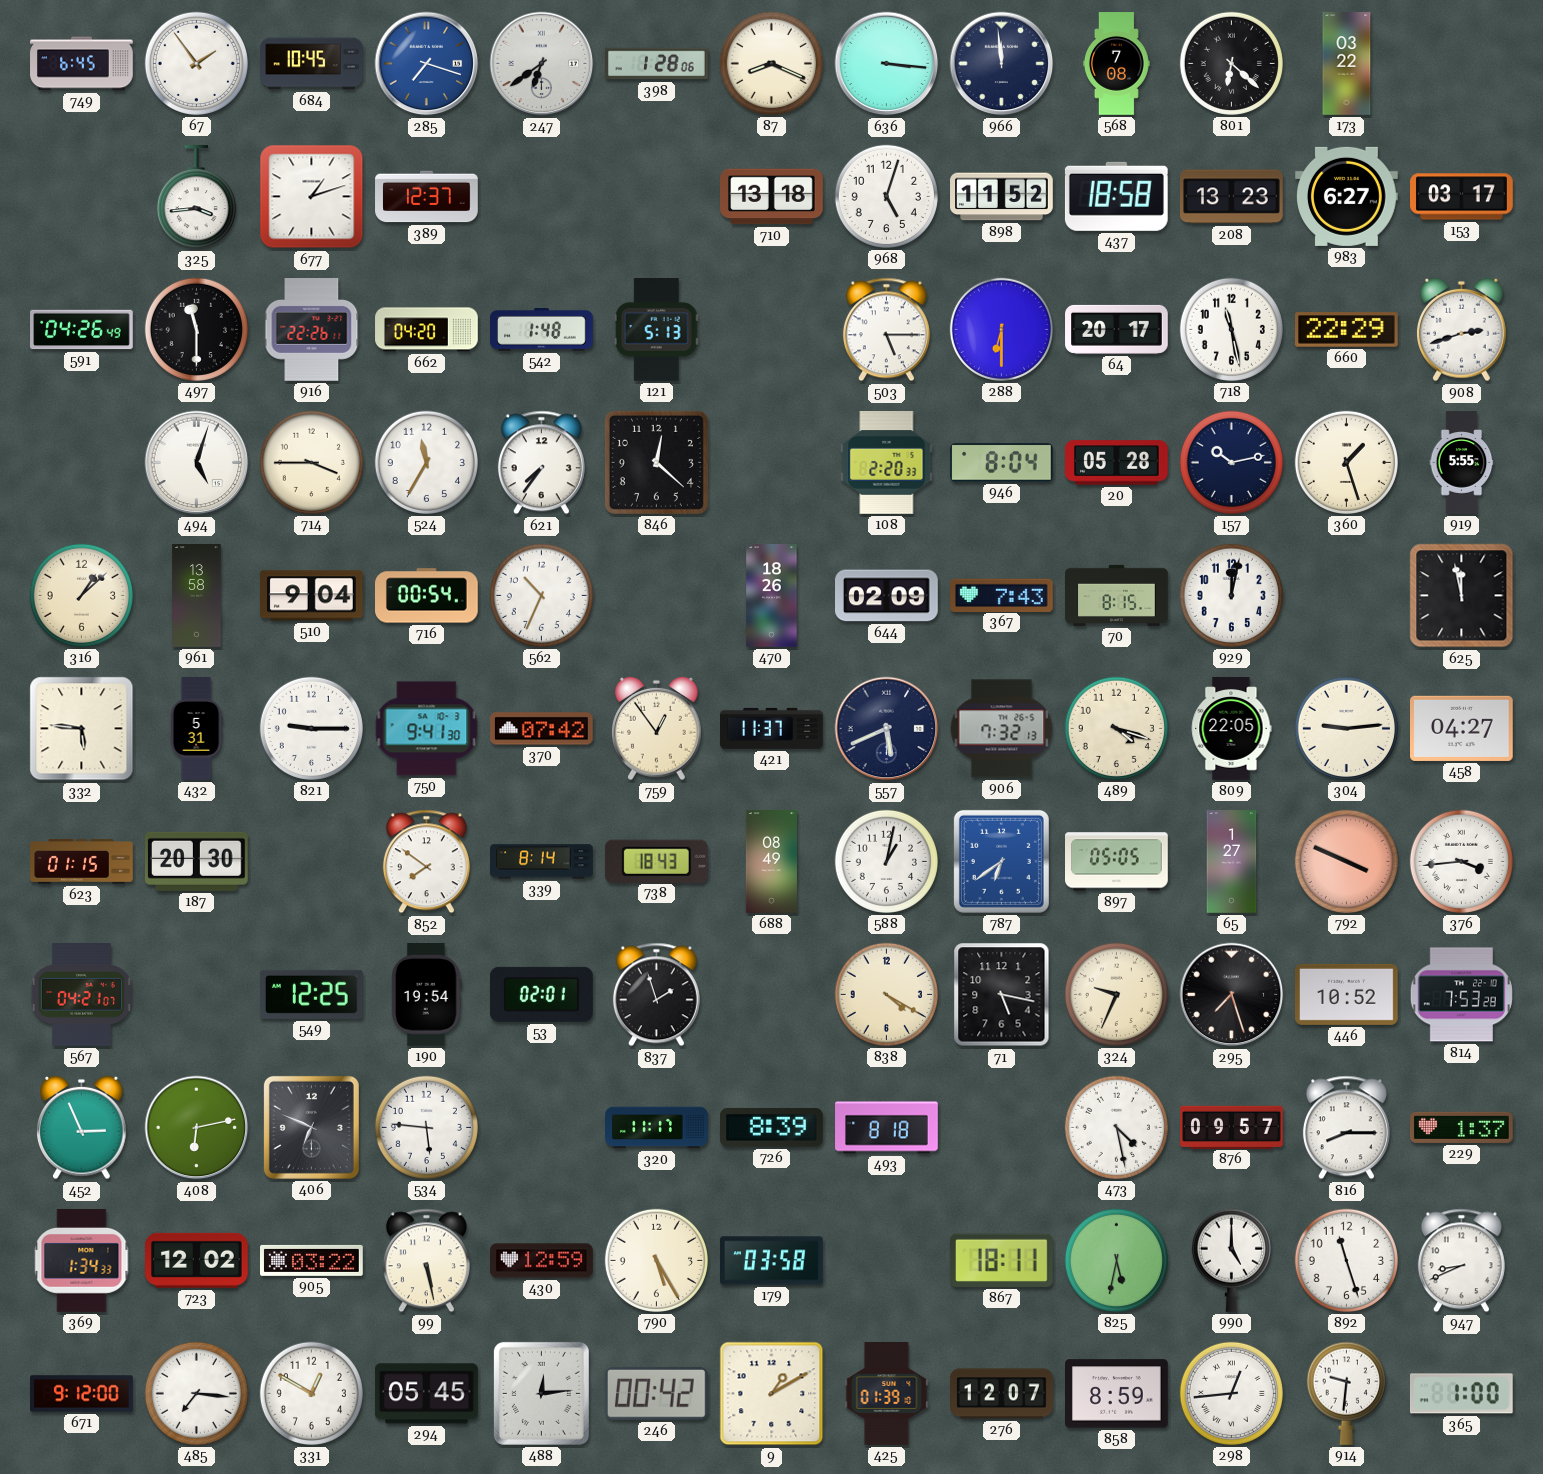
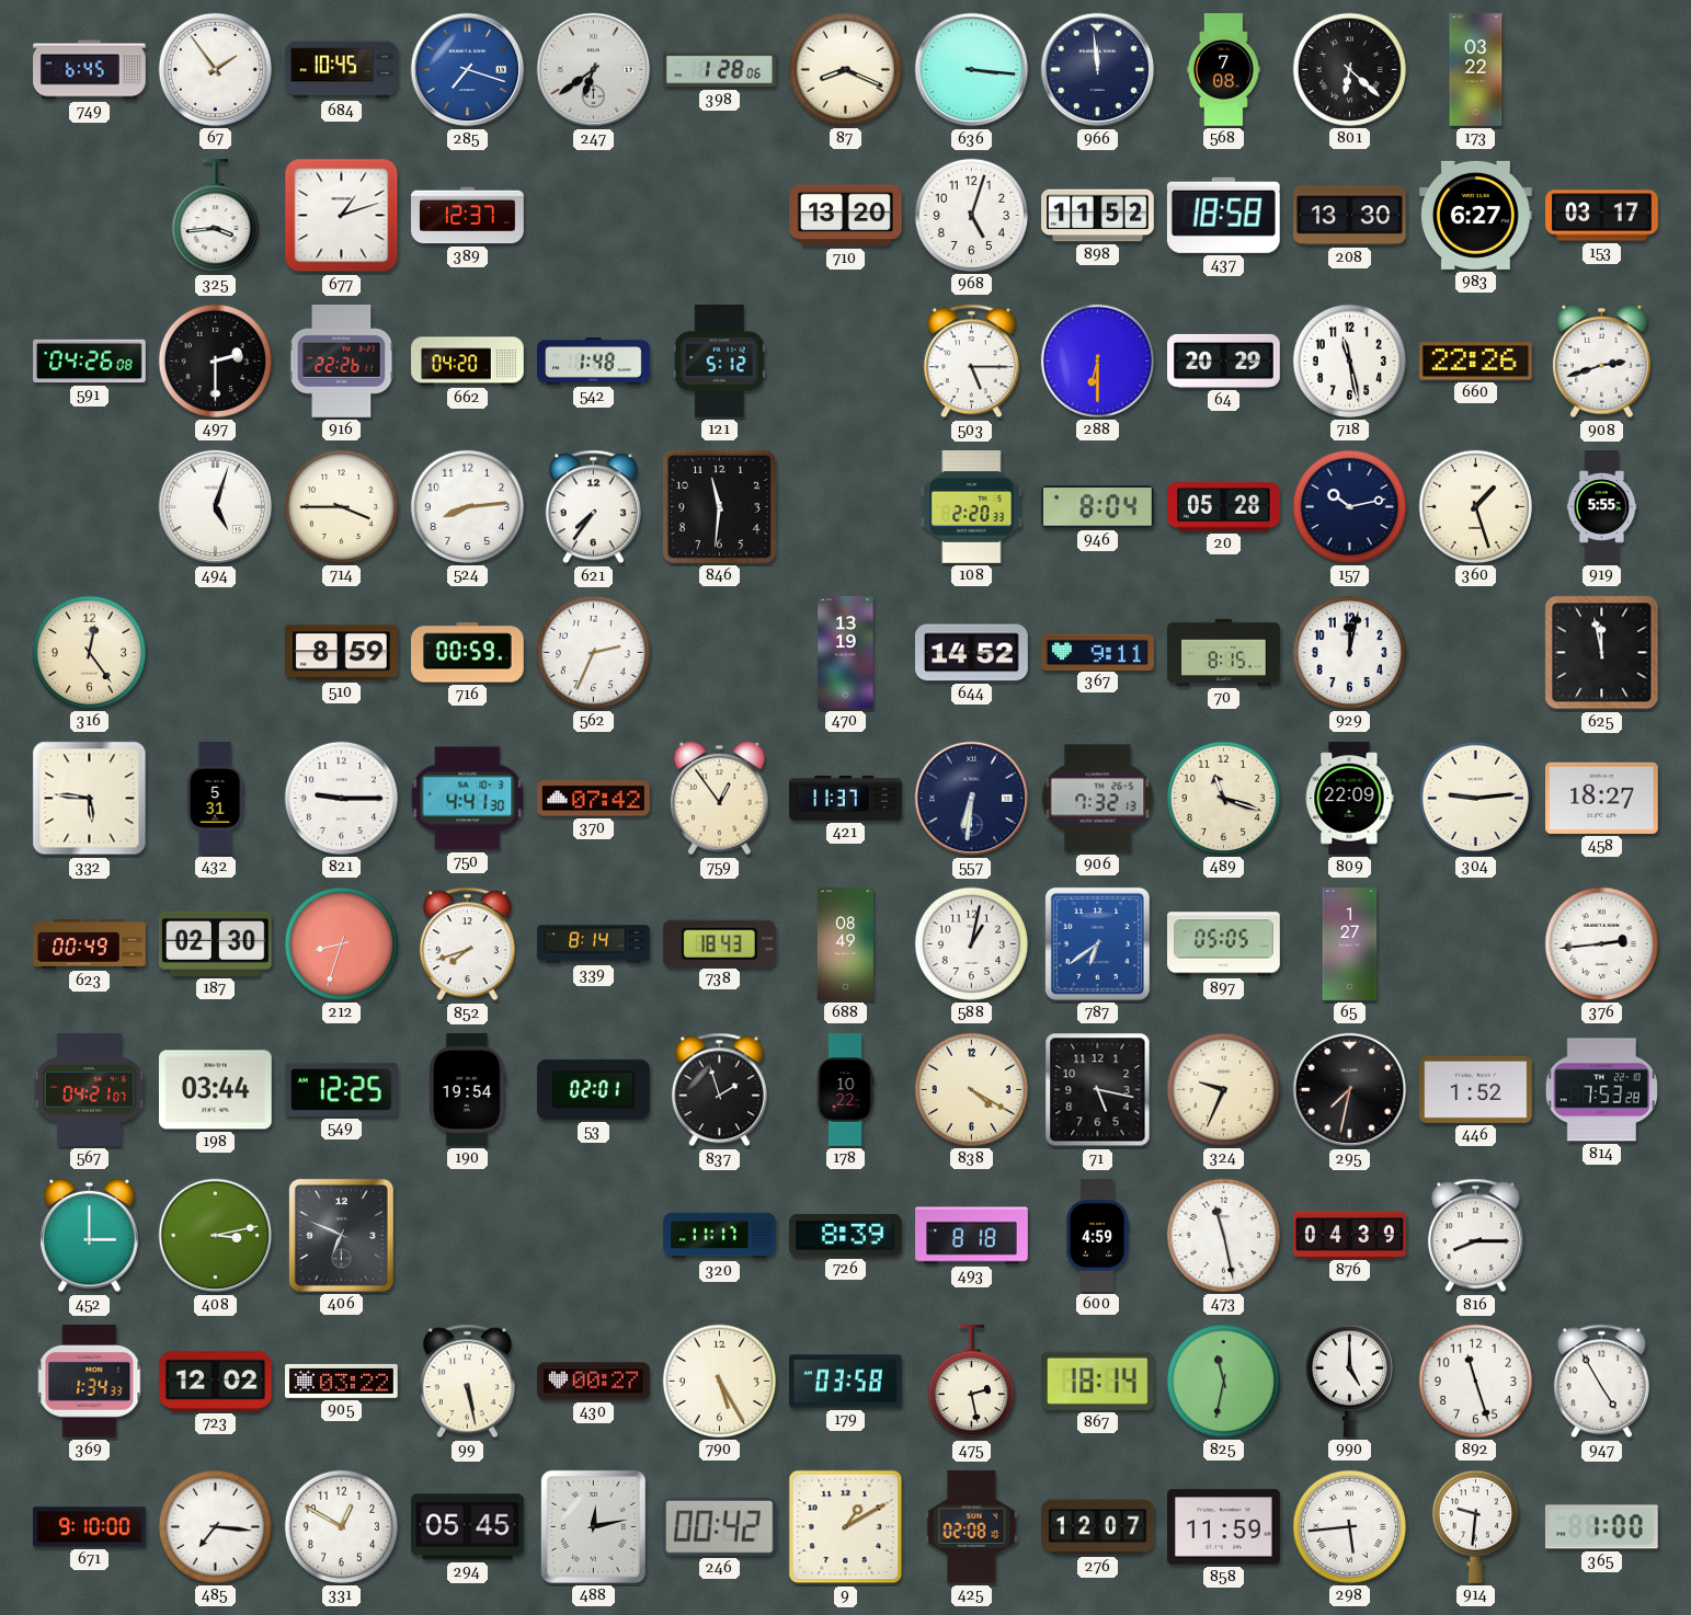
710: 13:18 -> 13:20
208: 13:23 -> 13:30
591: 04:26:49 -> 04:26:08
497: 11:30 -> 2:30
121: 5:13 -> 5:12
64: 20:17 -> 20:29
660: 22:29 -> 22:26
524: 11:35 -> 8:14
846: 12:22 -> 11:31
316: 1:08 -> 12:24
961: 13:58 -> none
510: 9:04 -> 8:59
716: 00:54 -> 00:59
562: 10:34 -> 2:34
470: 18:26 -> 13:19
644: 02:09 -> 14:52
367: 7:43 -> 9:11
750: 9:41 -> 4:41
557: 5:41 -> 6:31
489: 4:18 -> 11:18
809: 22:05 -> 22:09
458: 04:27 -> 18:27
623: 01:15 -> 00:49
187: 20:30 -> 02:30
212: none -> 8:33
852: 7:51 -> 7:42
792: 3:49 -> none
376: 3:44 -> 2:44
198: none -> 03:44
178: none -> 10:22
295: 7:27 -> 7:32
446: 10:52 -> 1:52
452: 2:56 -> 3:00
408: 6:13 -> 3:13
534: 5:46 -> none
600: none -> 4:59
473: 4:28 -> 11:28
876: 09:57 -> 04:39
229: 1:37 -> none
430: 12:59 -> 00:27
475: none -> 2:28
867: 18:11 -> 18:14
825: 5:32 -> 11:32
947: 8:41 -> 4:55
671: 9:12 -> 9:10
488: 12:14 -> 12:13
425: 01:39 -> 02:08
858: 8:59 -> 11:59
298: 12:44 -> 5:44
